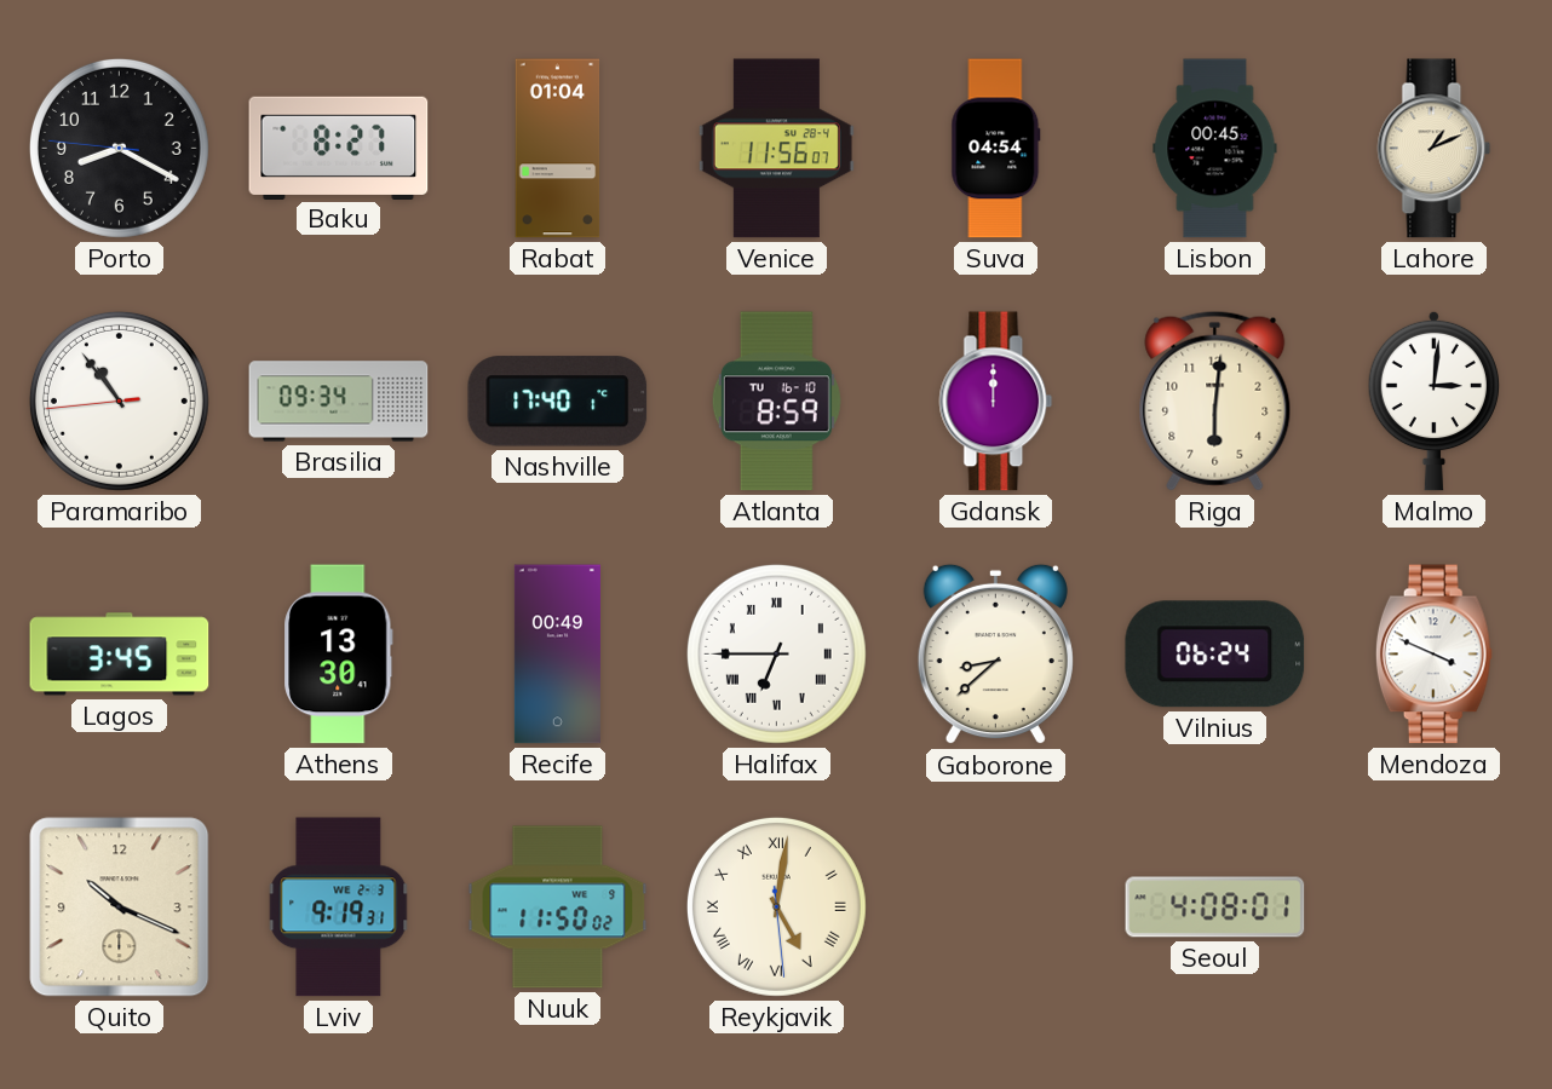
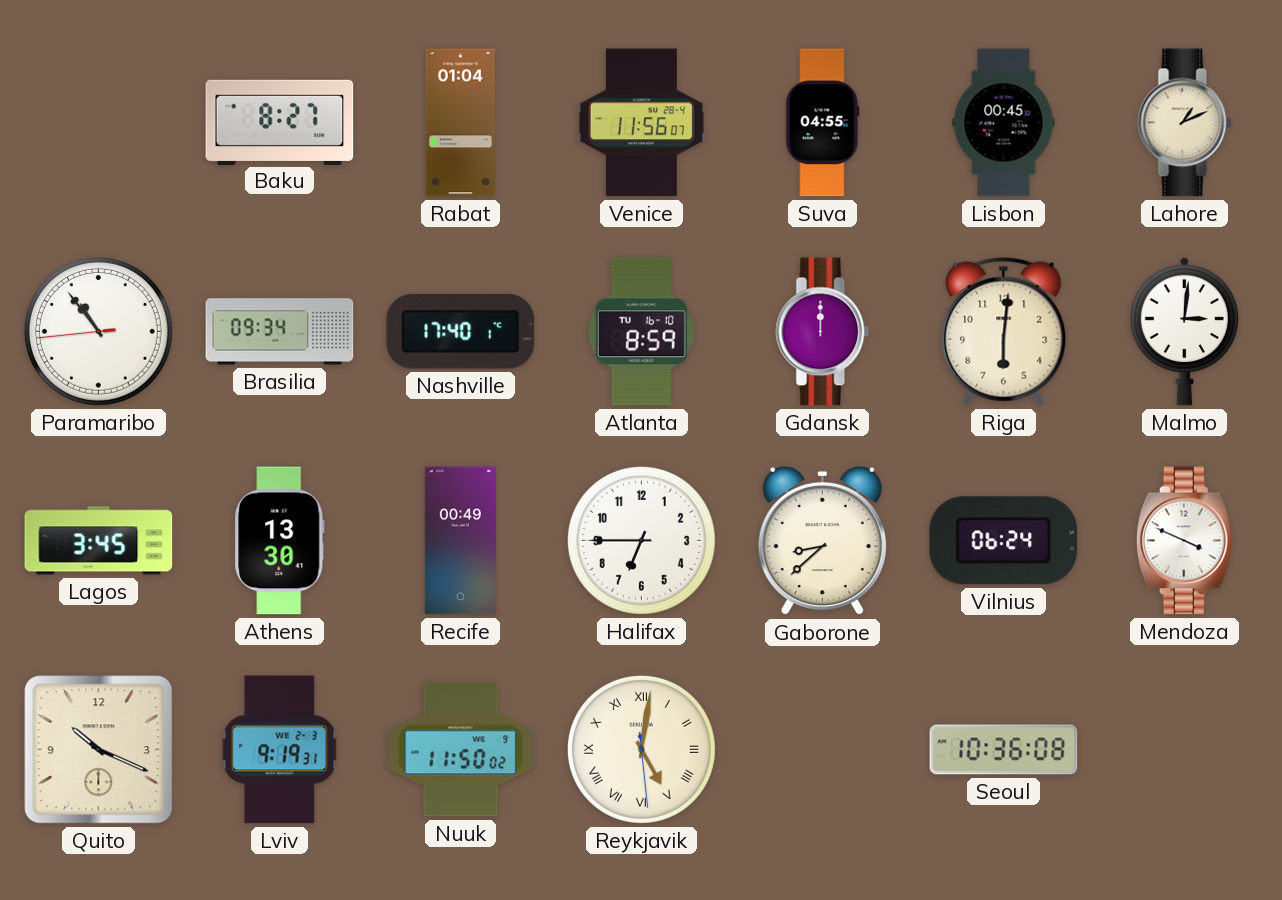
Porto: 8:19 -> none
Suva: 04:54 -> 04:55
Halifax numerals: Roman -> Arabic
Seoul: 4:08 -> 10:36
